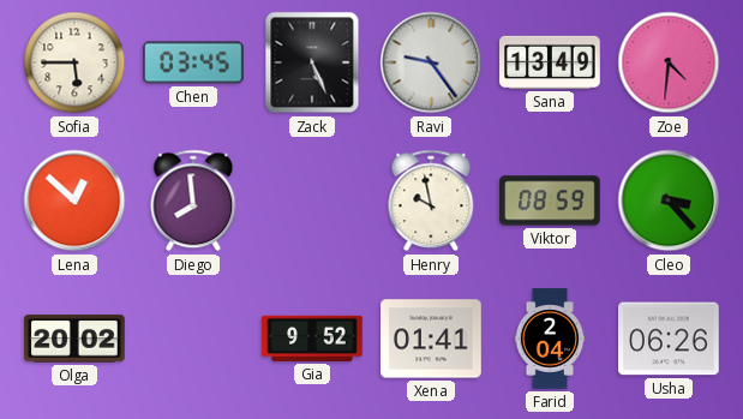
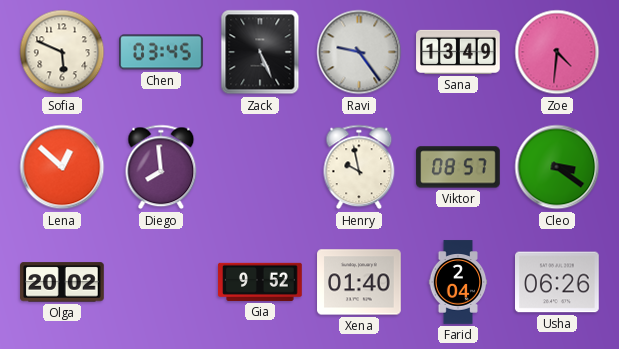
Sofia: 5:45 -> 5:49
Viktor: 08:59 -> 08:57
Cleo: 3:23 -> 3:21
Xena: 01:41 -> 01:40
